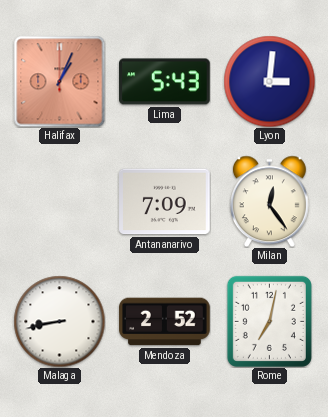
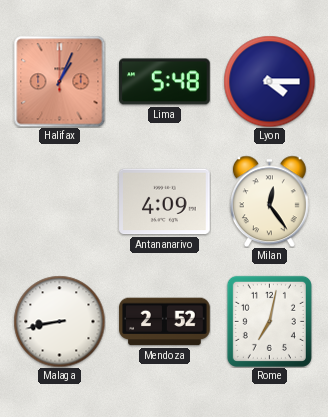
Lima: 5:43 -> 5:48
Lyon: 3:01 -> 4:15
Antananarivo: 7:09 -> 4:09
